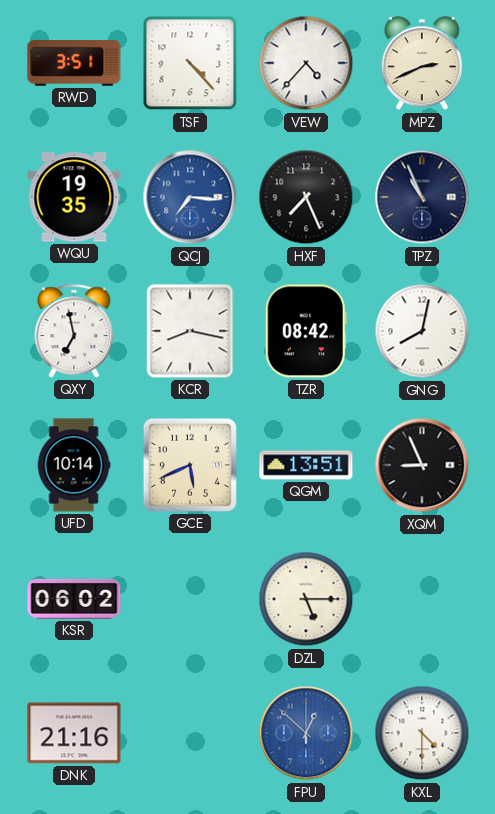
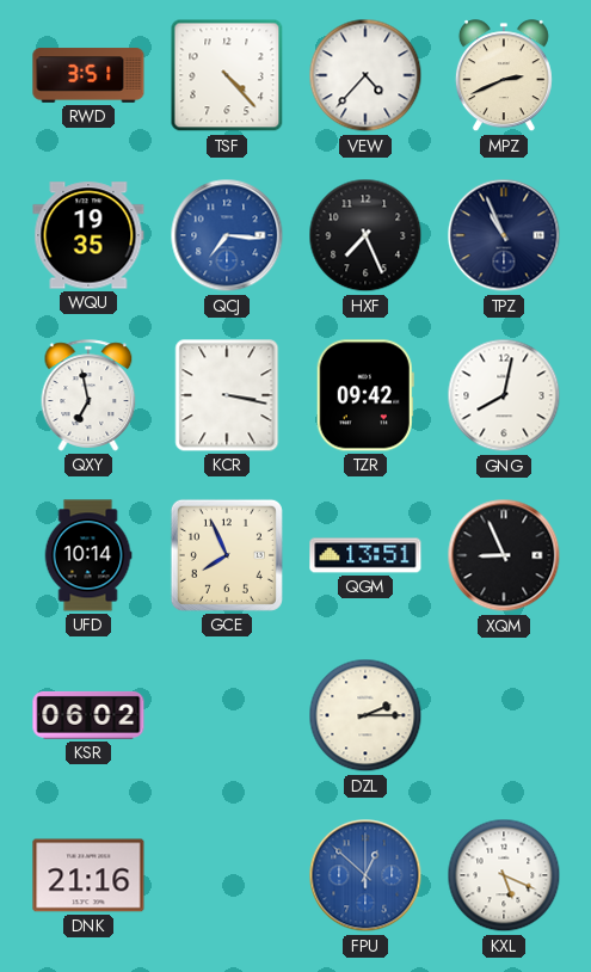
KCR: 8:17 -> 3:17
TZR: 08:42 -> 09:42
GCE: 5:41 -> 7:56
DZL: 5:15 -> 2:15
KXL: 4:30 -> 5:19
